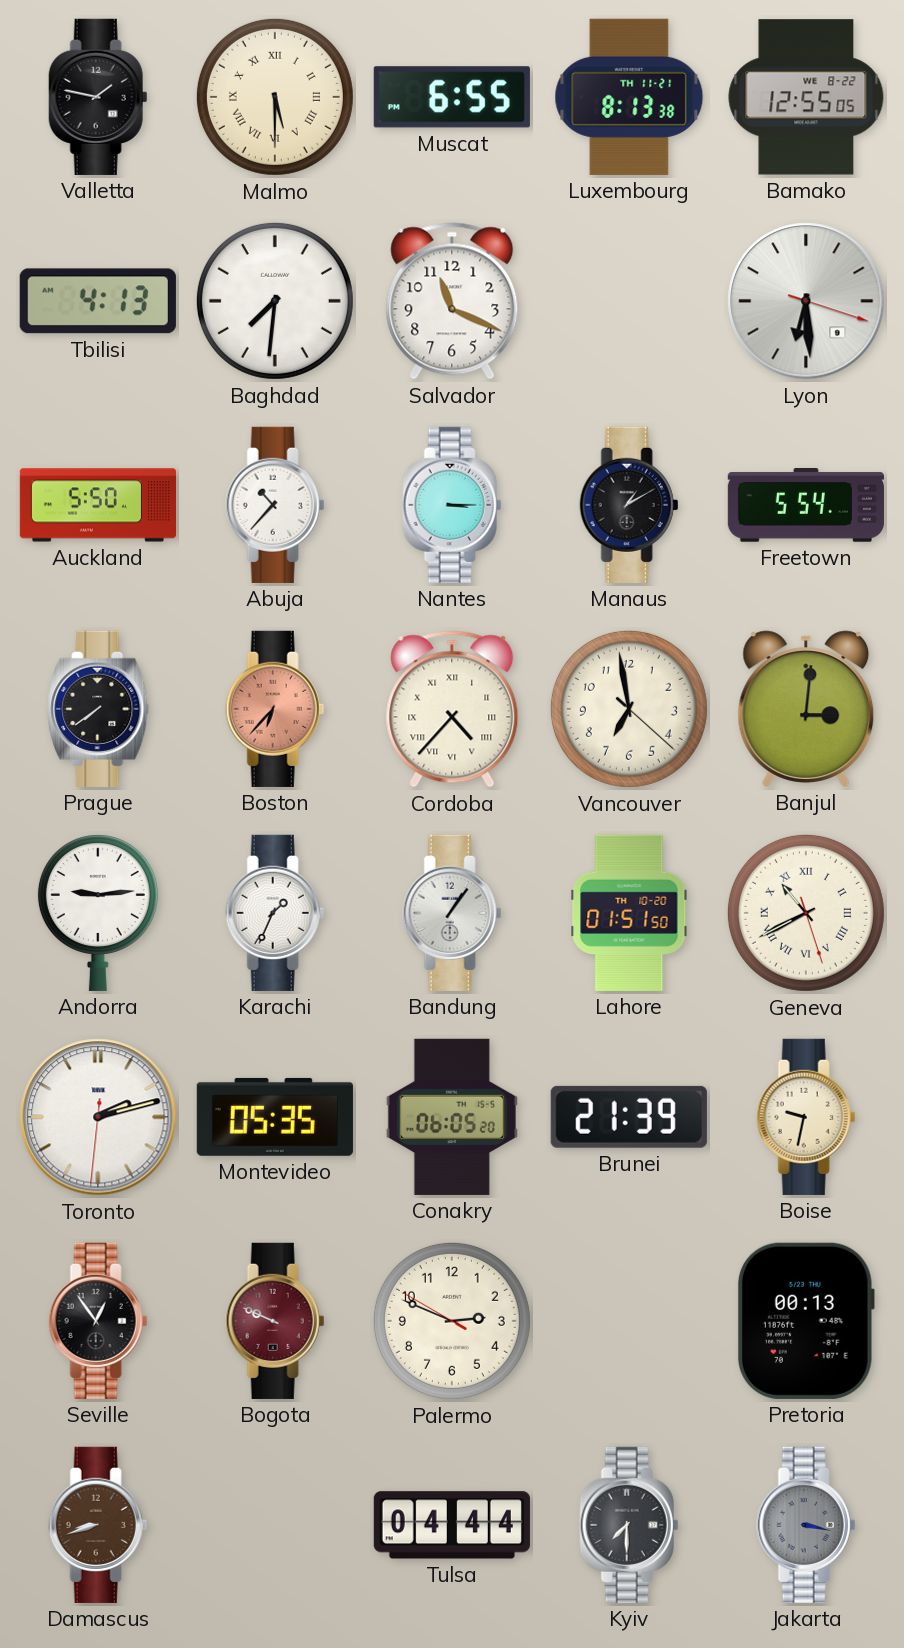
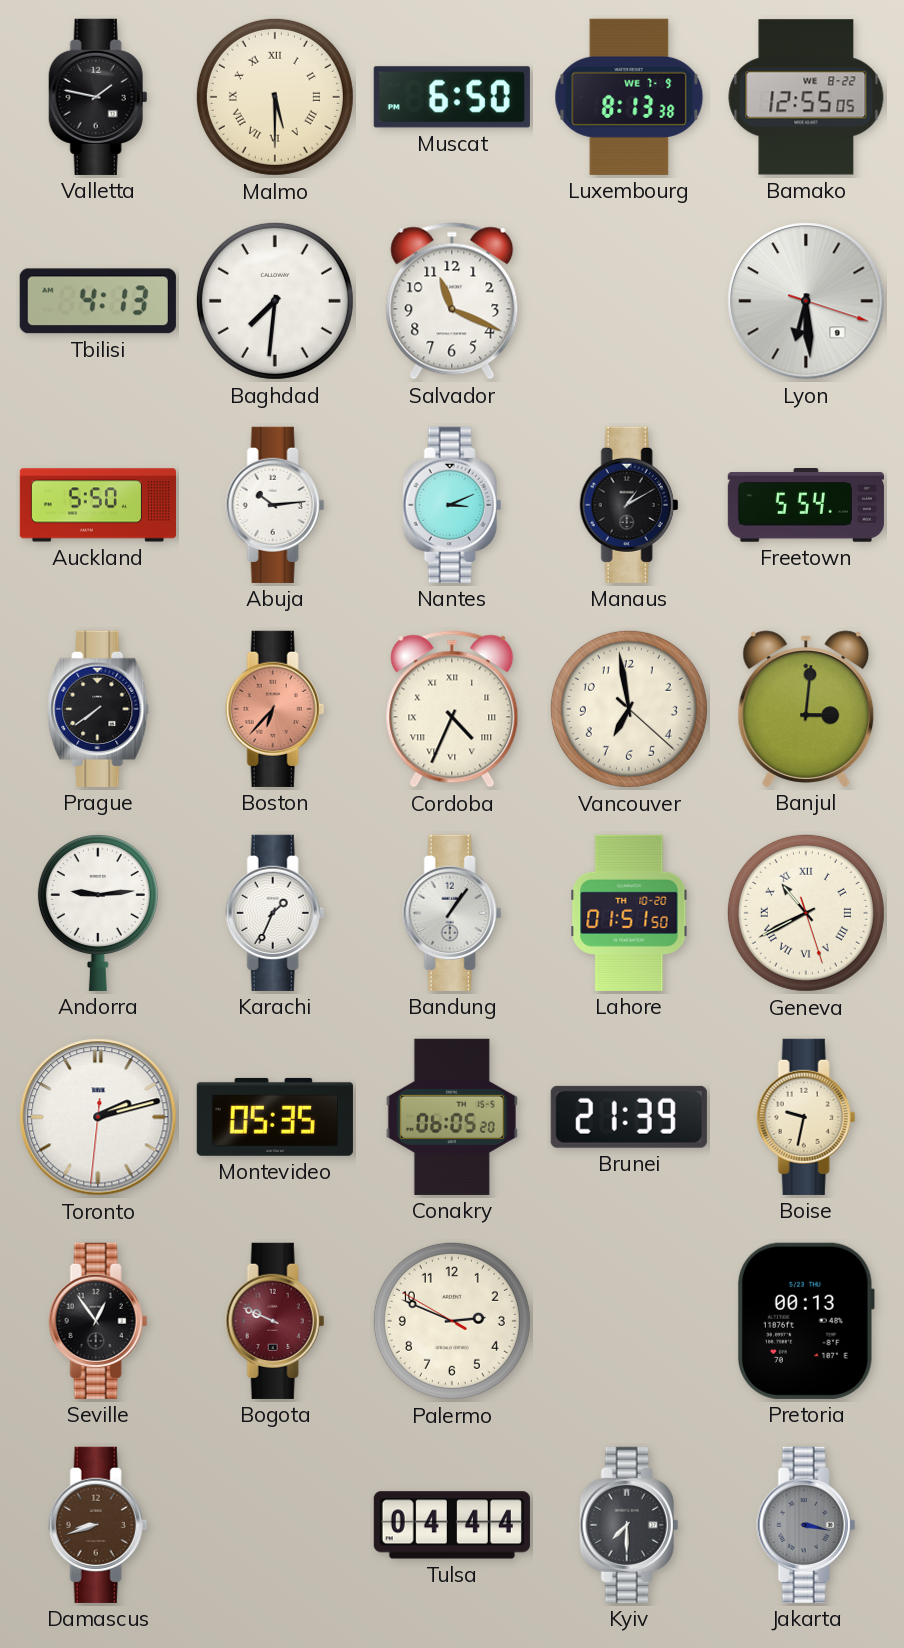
Muscat: 6:55 -> 6:50
Luxembourg date: TH 11-21 -> WE 7-9
Abuja: 10:37 -> 10:14
Nantes: 3:15 -> 3:11
Cordoba: 4:37 -> 4:34
